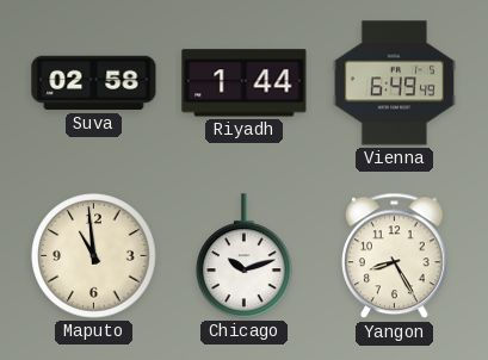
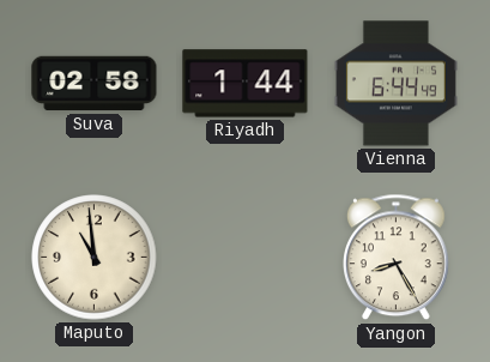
Vienna: 6:49 -> 6:44
Chicago: 10:12 -> none
